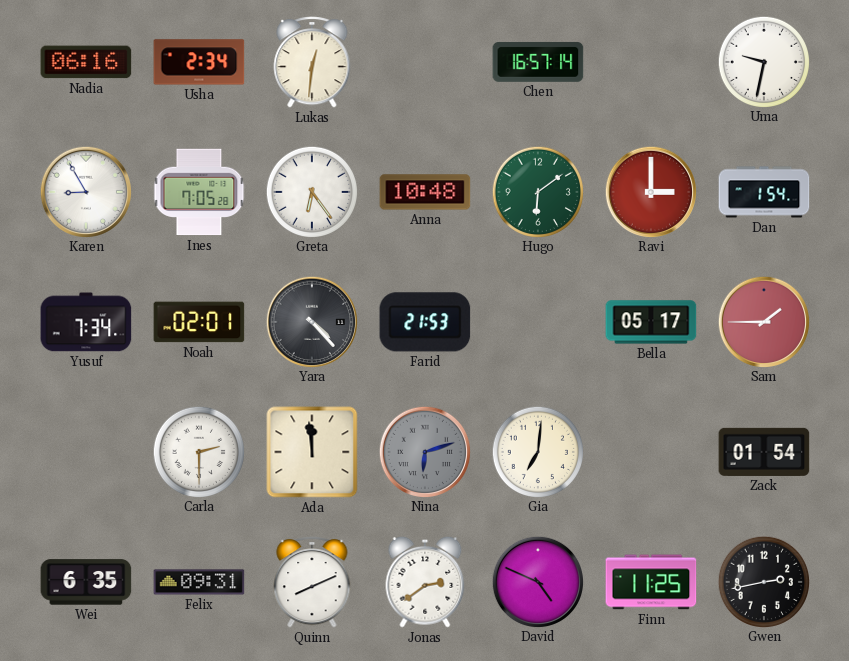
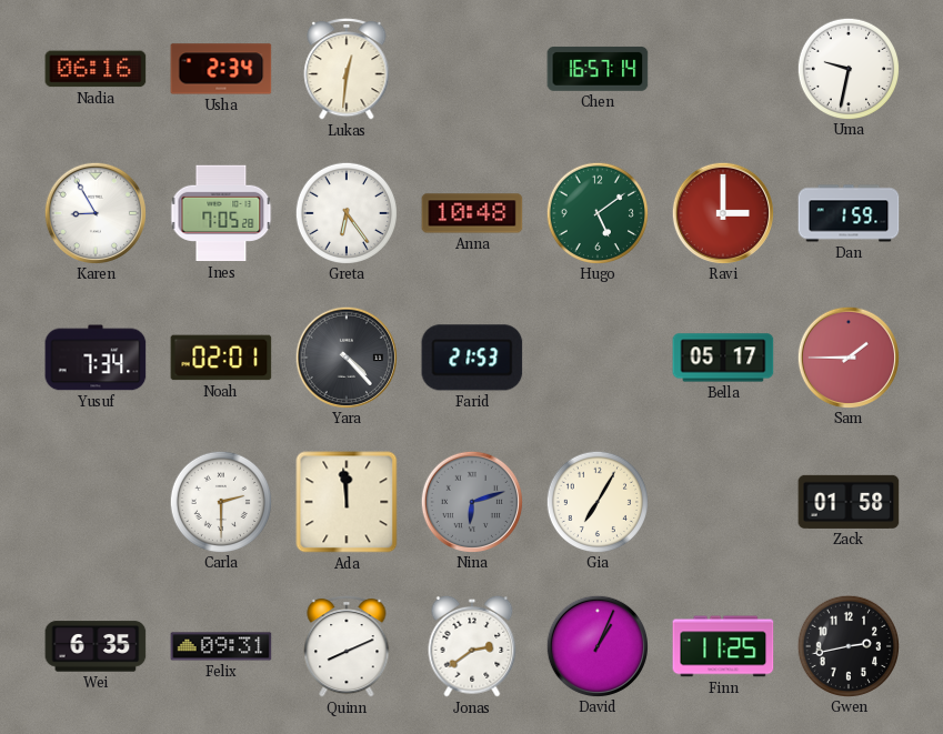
Hugo: 6:09 -> 5:09
Dan: 1:54 -> 1:59
Gia: 7:01 -> 7:05
Zack: 01:54 -> 01:58
David: 4:49 -> 1:04
